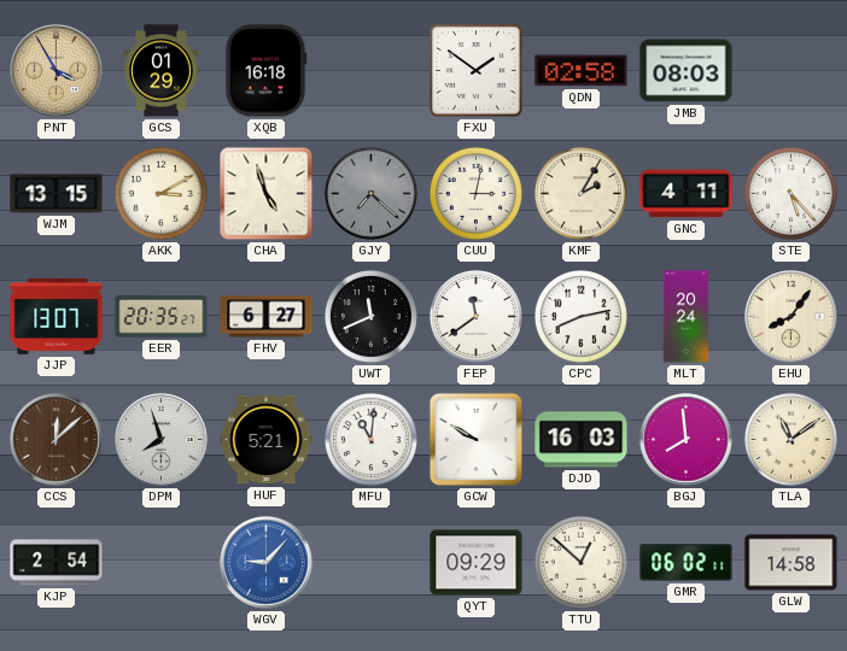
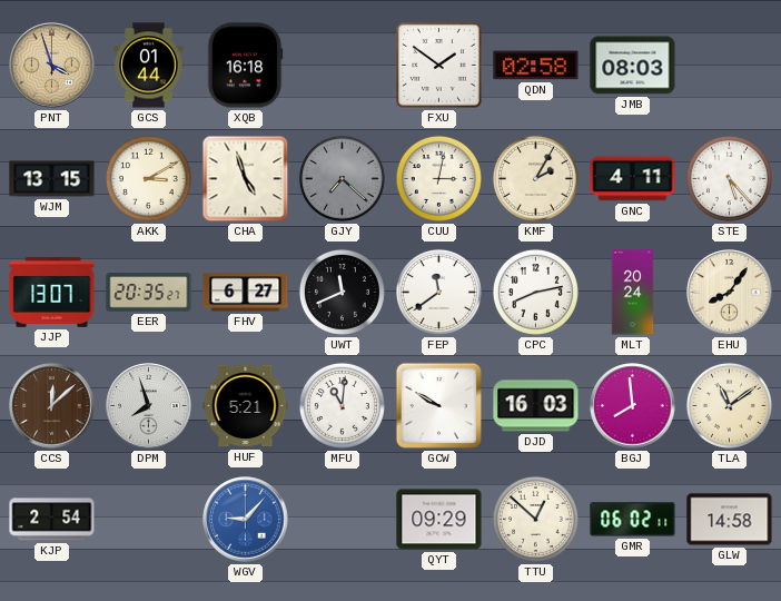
PNT: 3:55 -> 3:57
GCS: 01:29 -> 01:44
